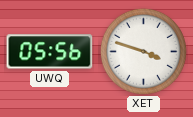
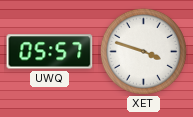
UWQ: 05:56 -> 05:57
